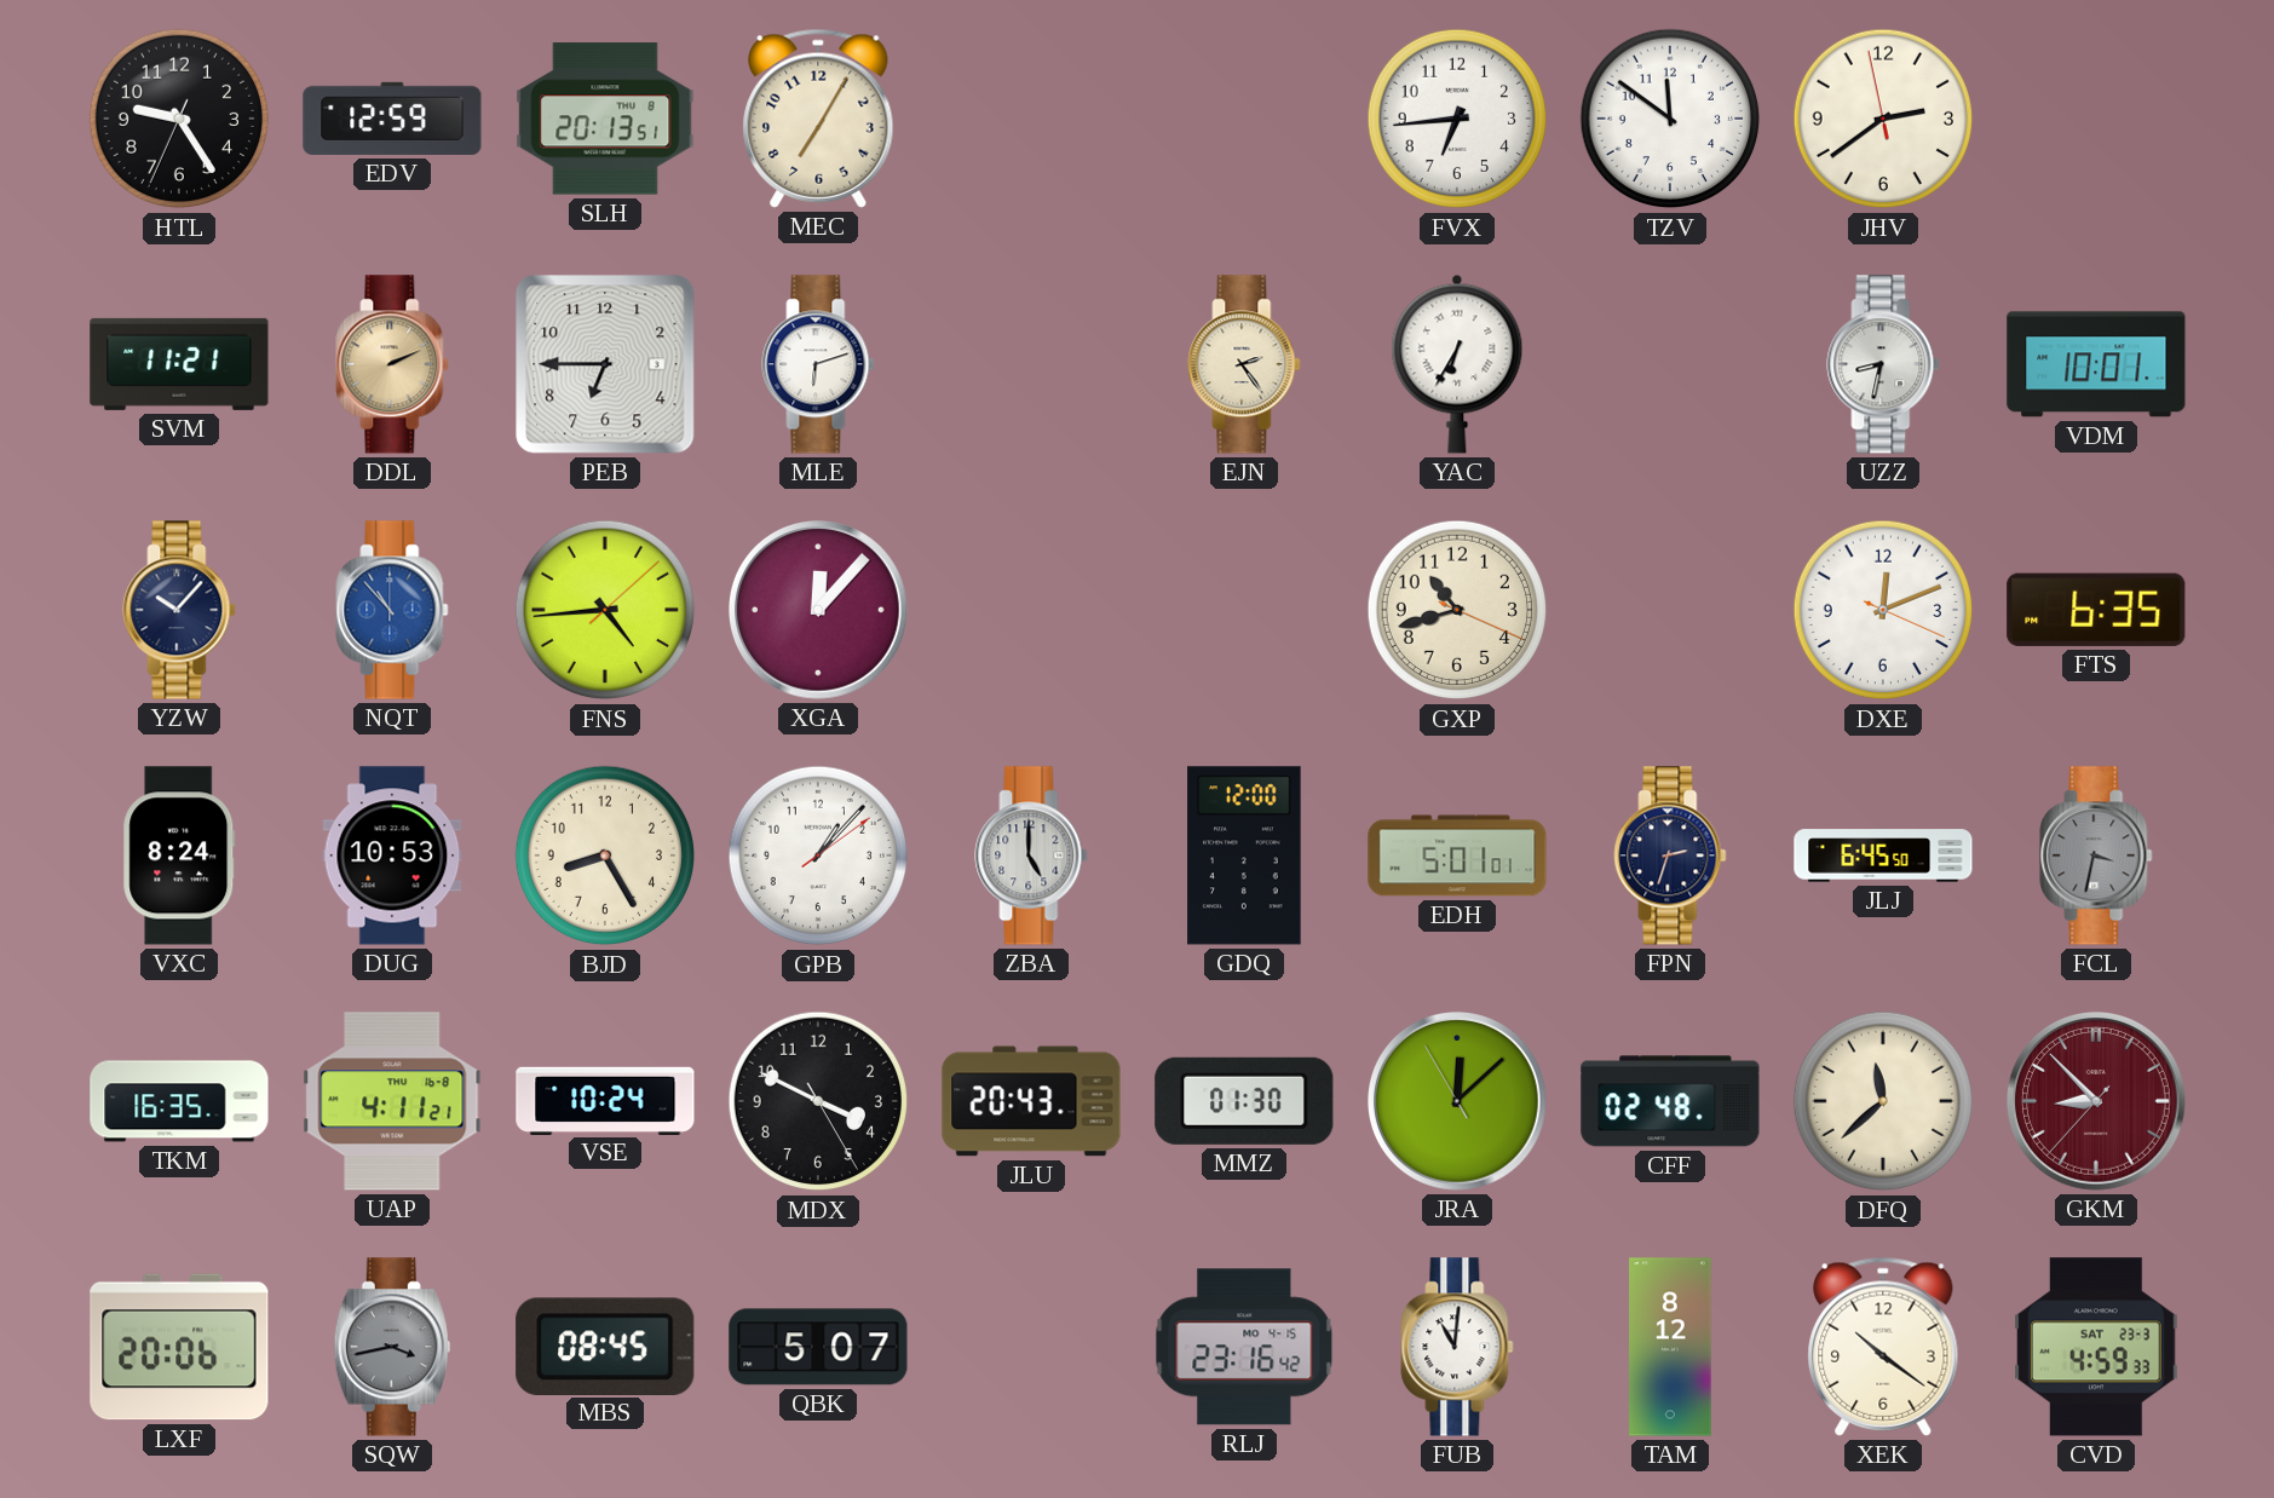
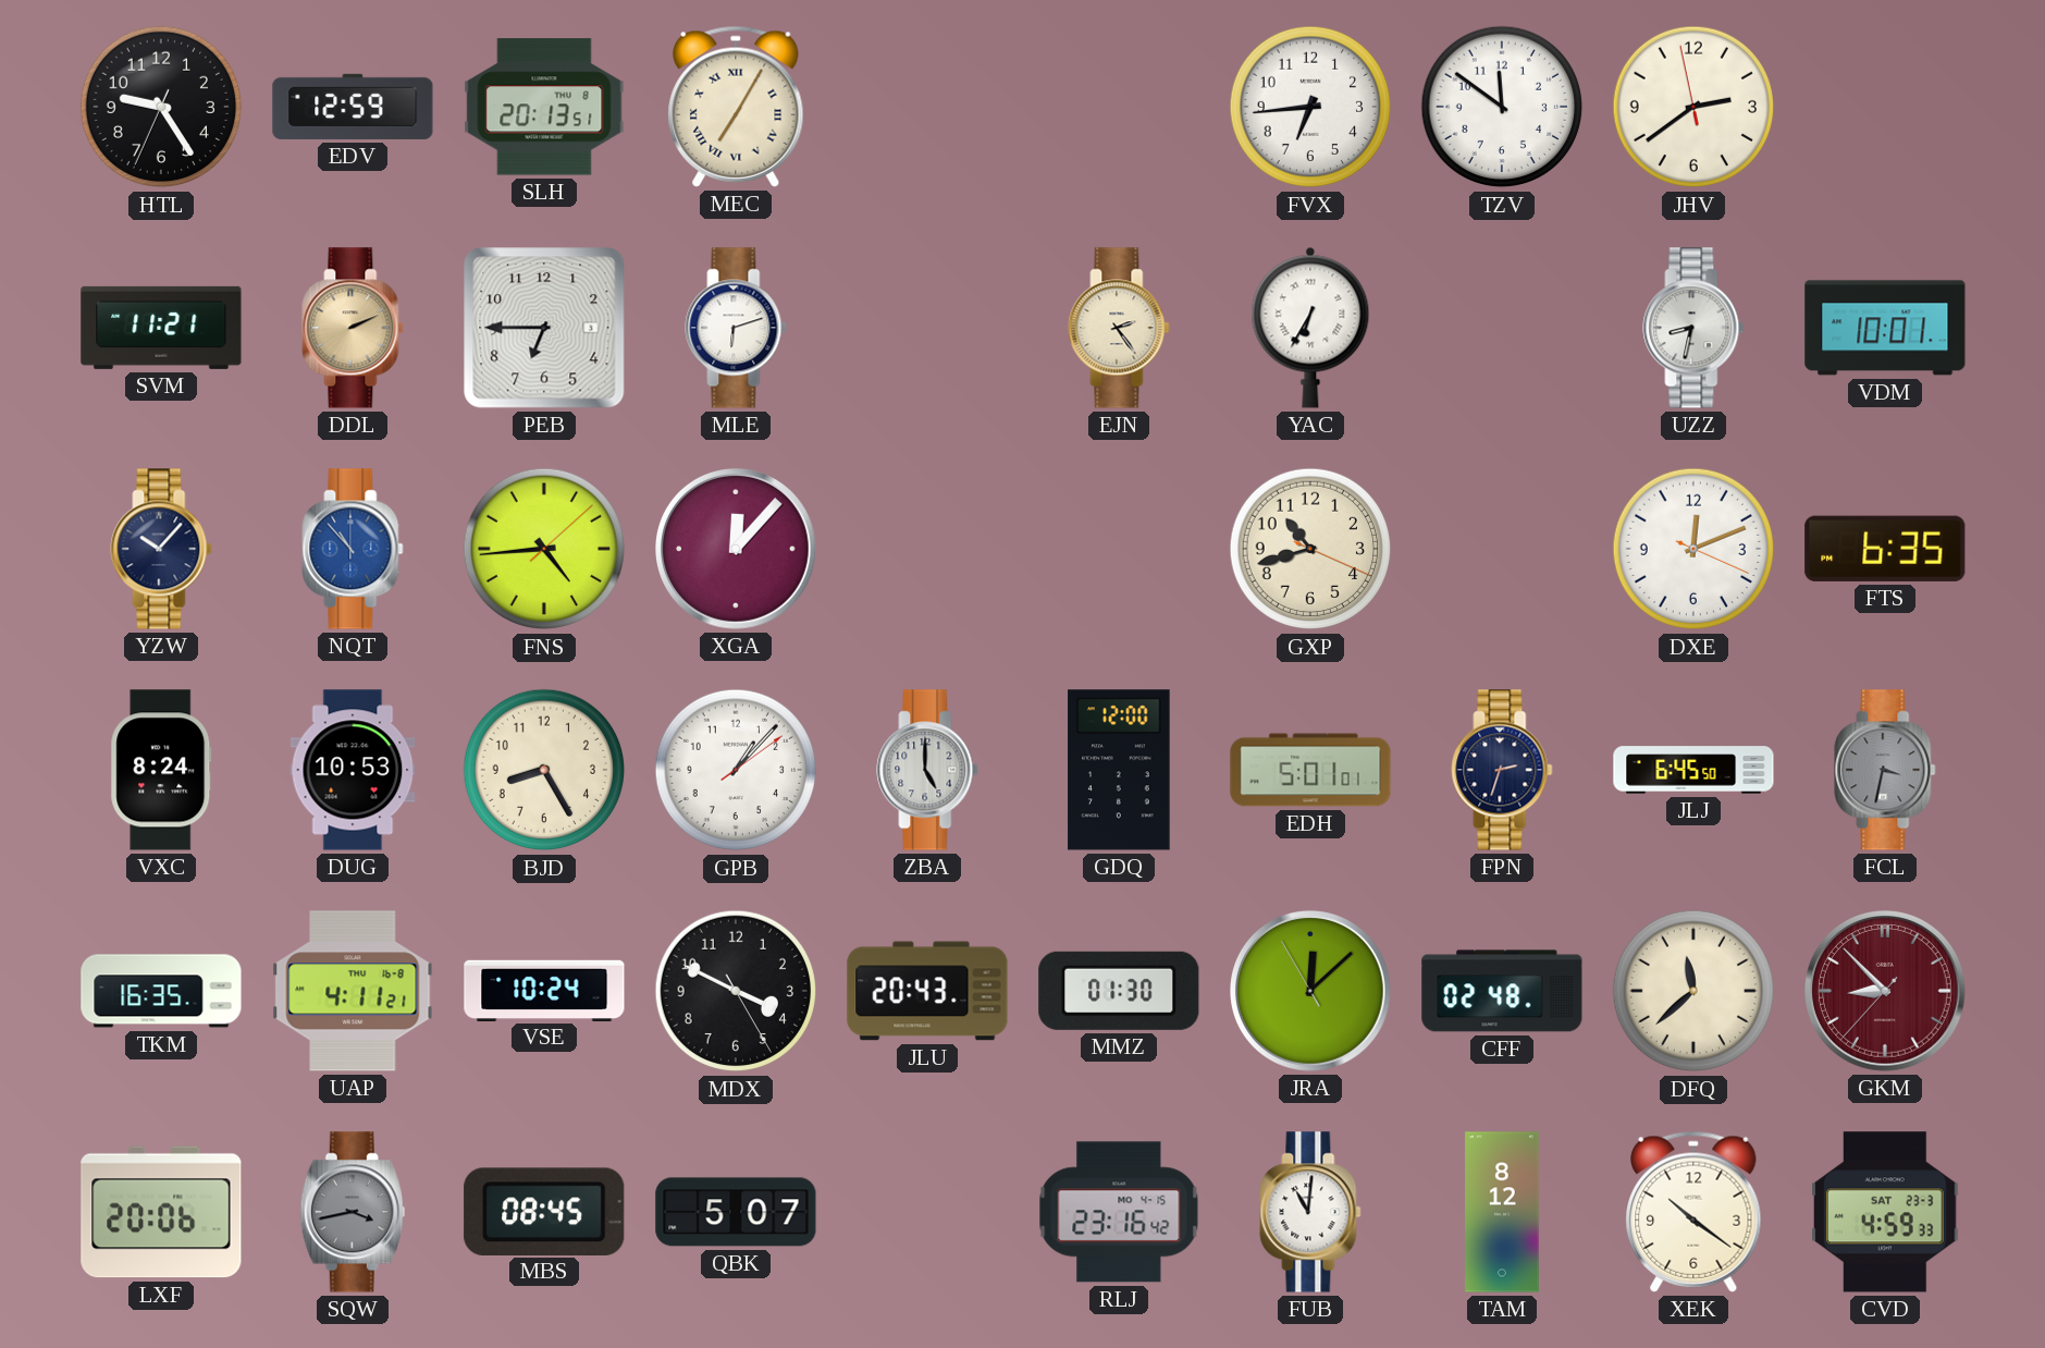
MEC numerals: Arabic -> Roman
